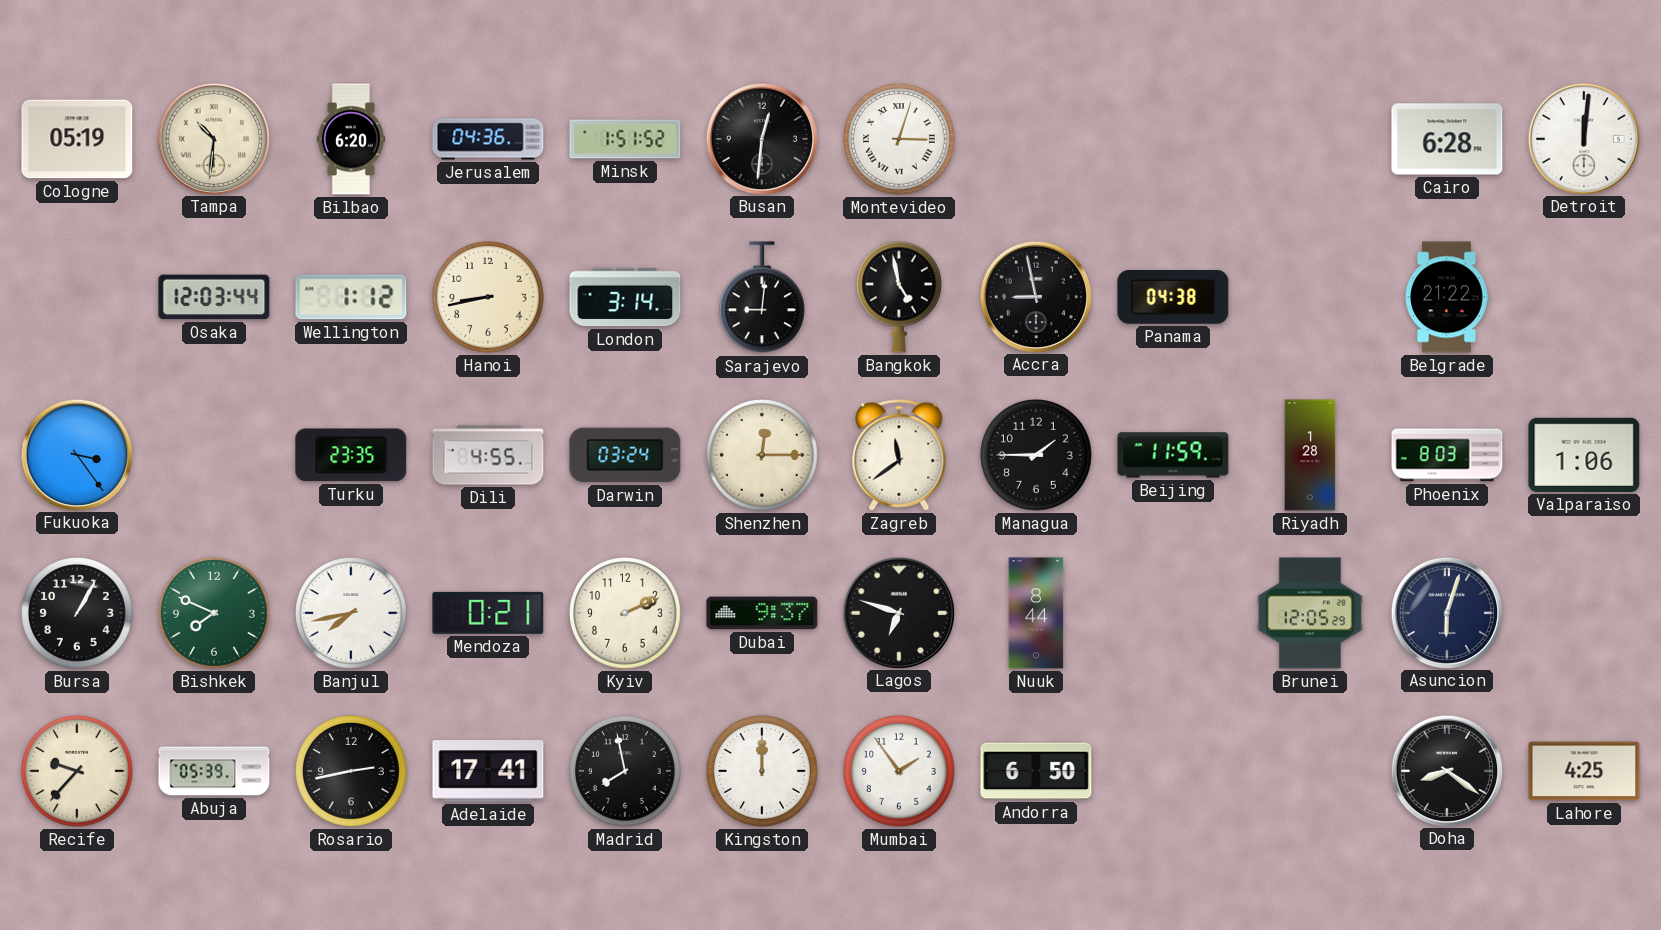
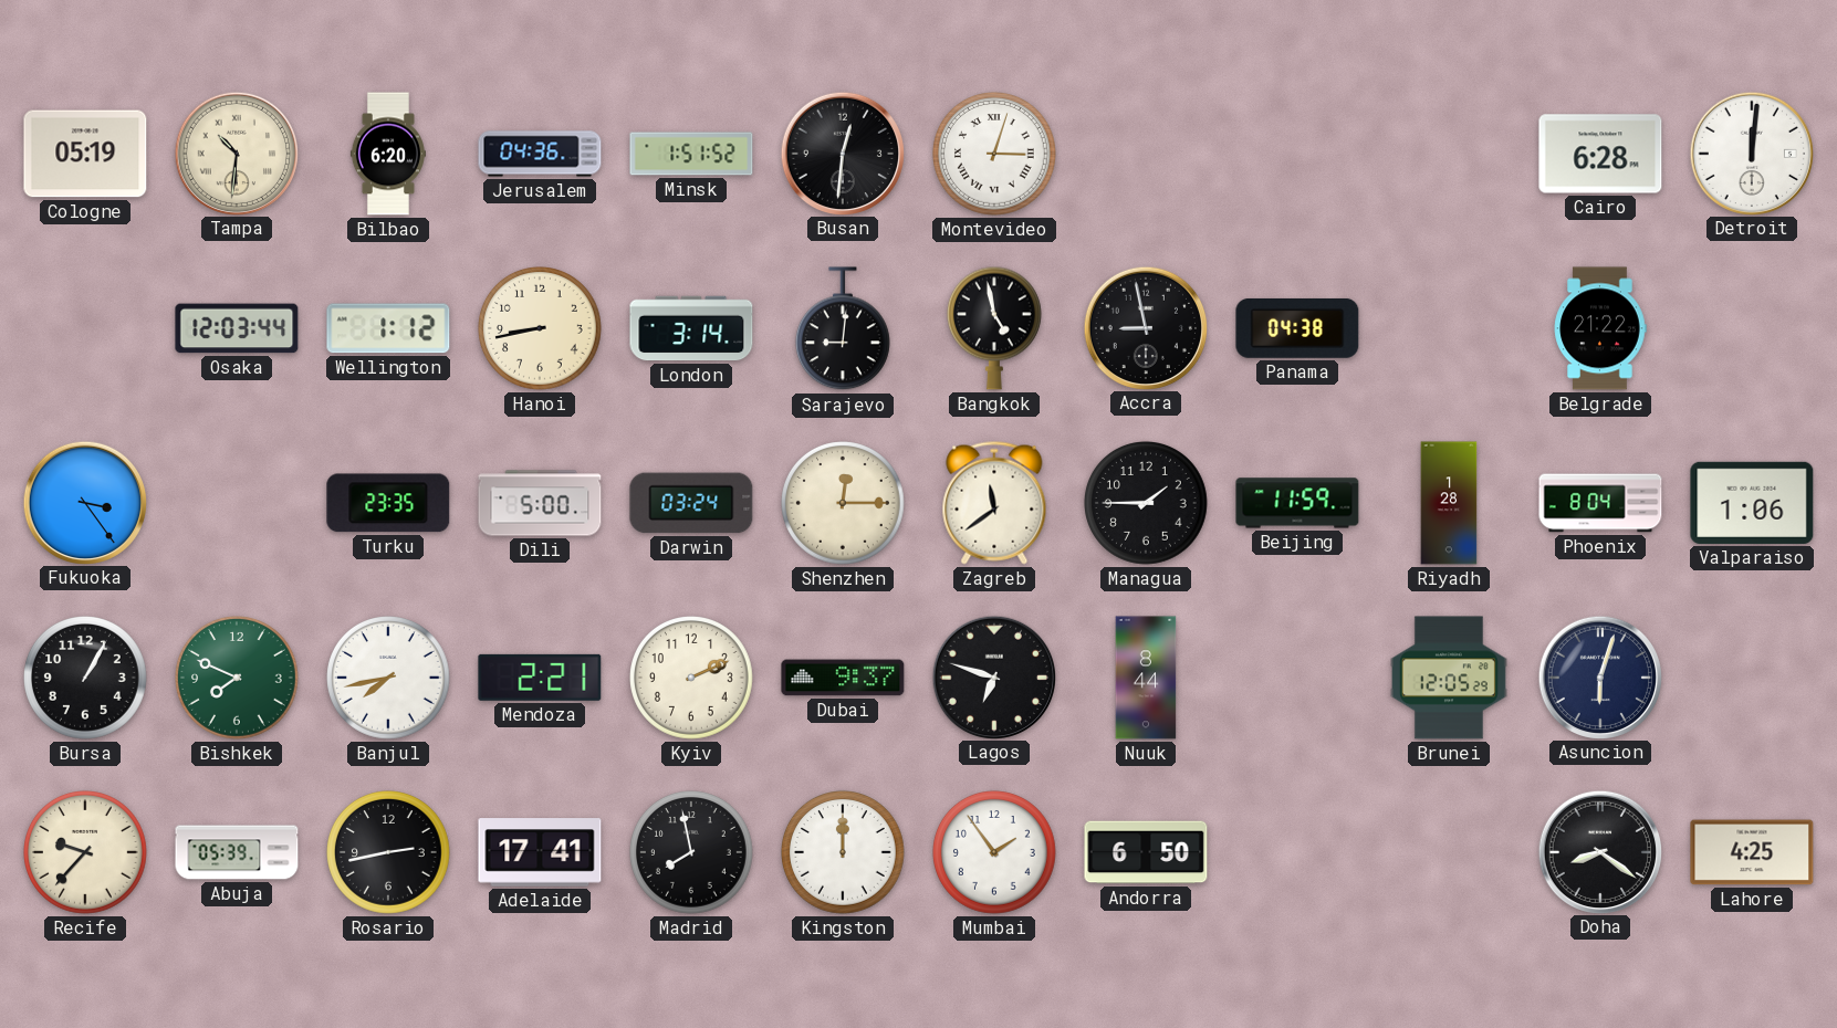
Dili: 4:55 -> 5:00
Phoenix: 8:03 -> 8:04
Mendoza: 0:21 -> 2:21
